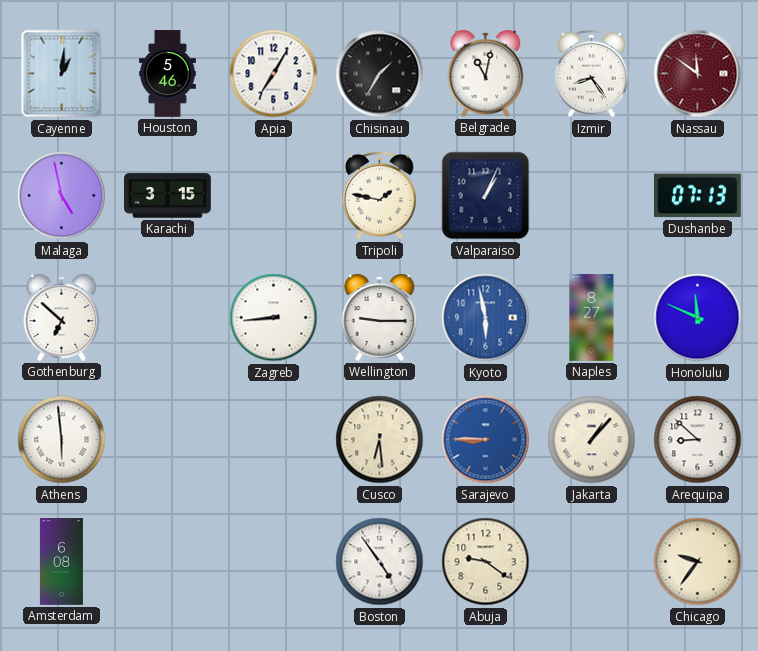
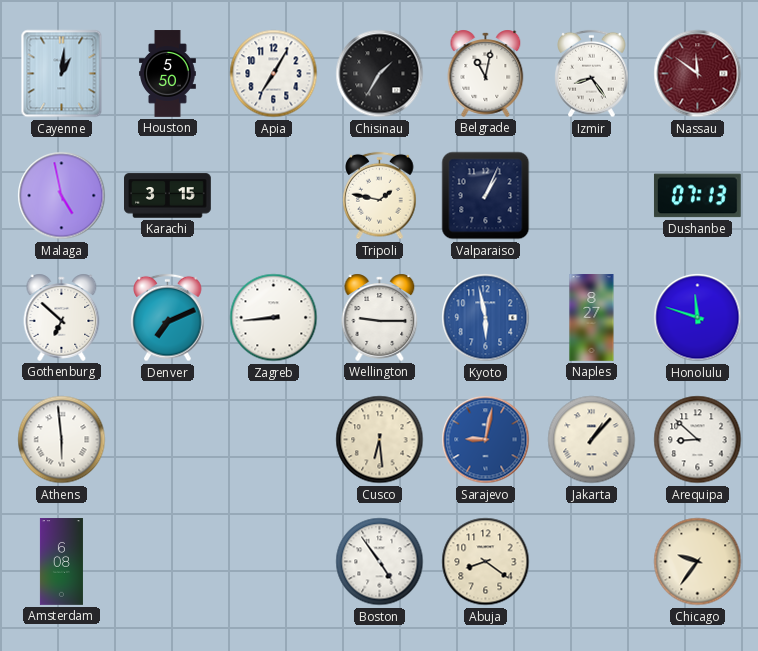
Houston: 5:46 -> 5:50
Denver: none -> 7:11
Honolulu: 11:49 -> 11:48
Sarajevo: 8:45 -> 9:02
Abuja: 9:21 -> 8:21
